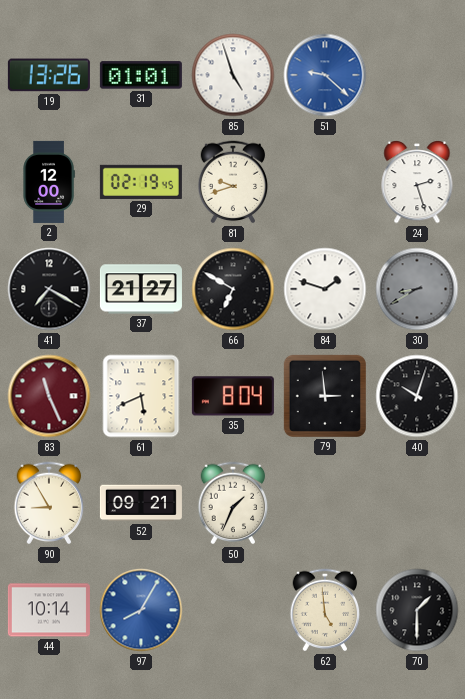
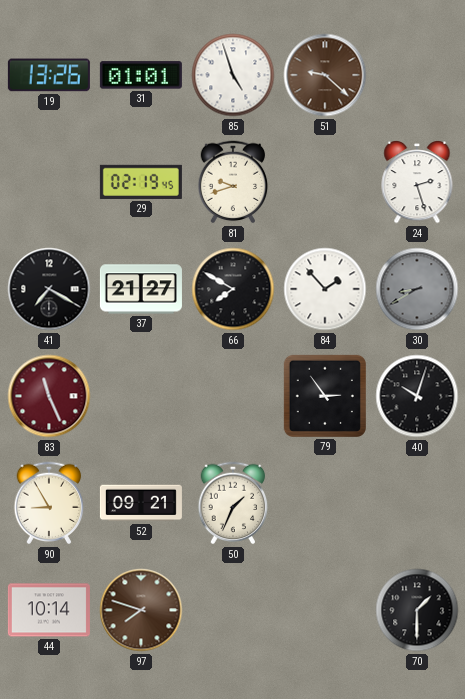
51 dial: blue -> brown
2: 12:00 -> none
66: 6:50 -> 7:50
84: 1:48 -> 1:53
61: 5:41 -> none
35: 8:04 -> none
79: 2:59 -> 2:54
97: 8:05 -> 7:48
97 dial: blue -> brown
62: 4:59 -> none
